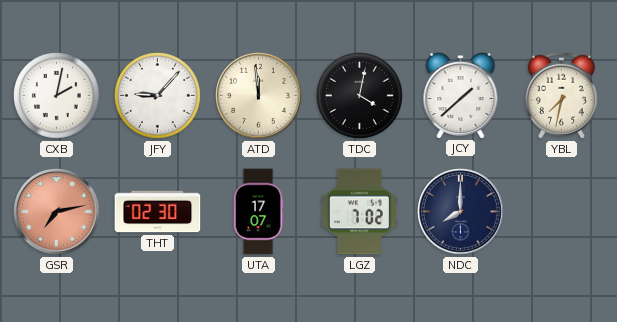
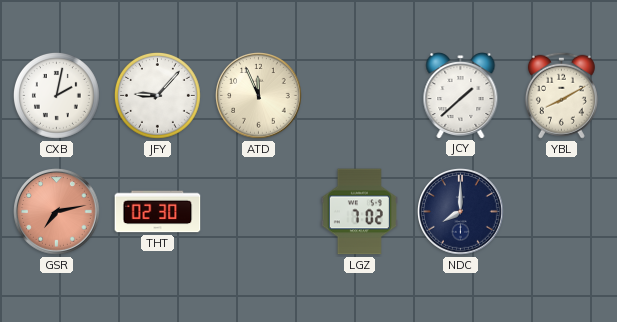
ATD: 11:59 -> 11:56
TDC: 4:02 -> none
YBL: 7:32 -> 8:10
UTA: 17:07 -> none
